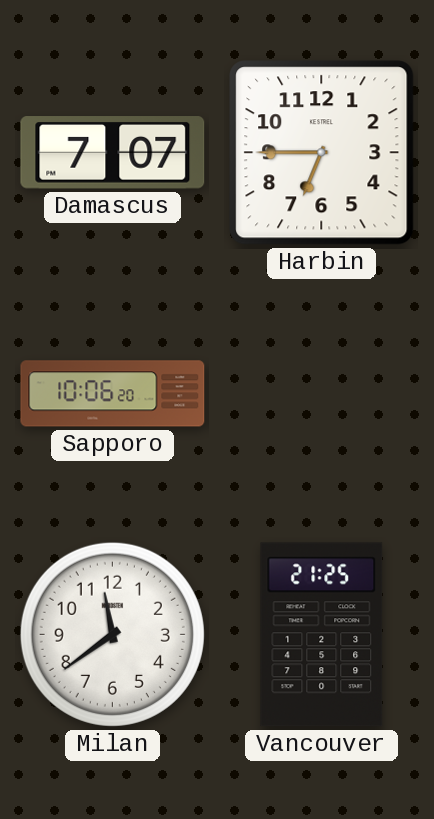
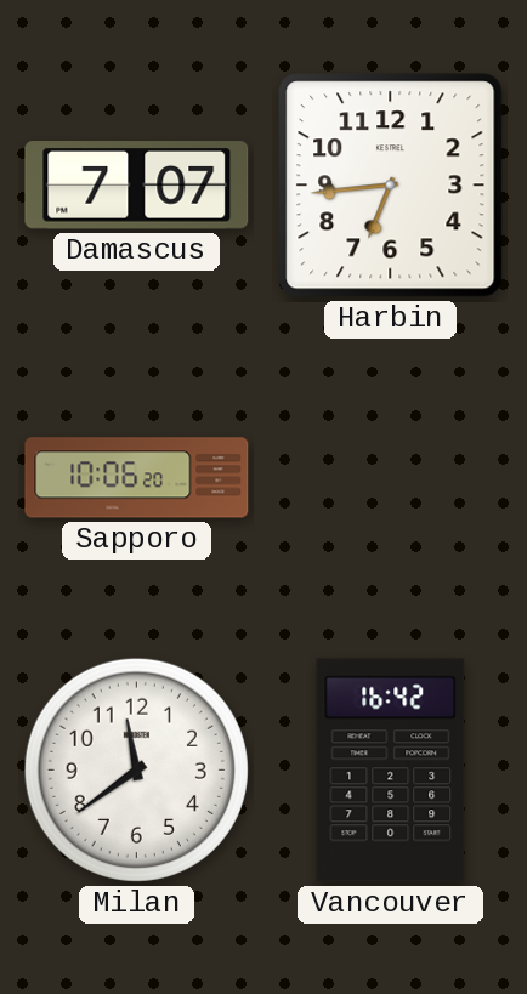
Harbin: 6:45 -> 6:44
Vancouver: 21:25 -> 16:42
